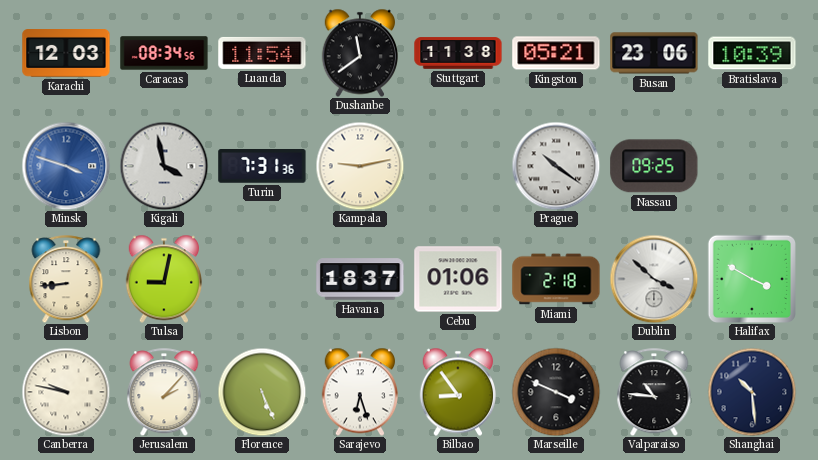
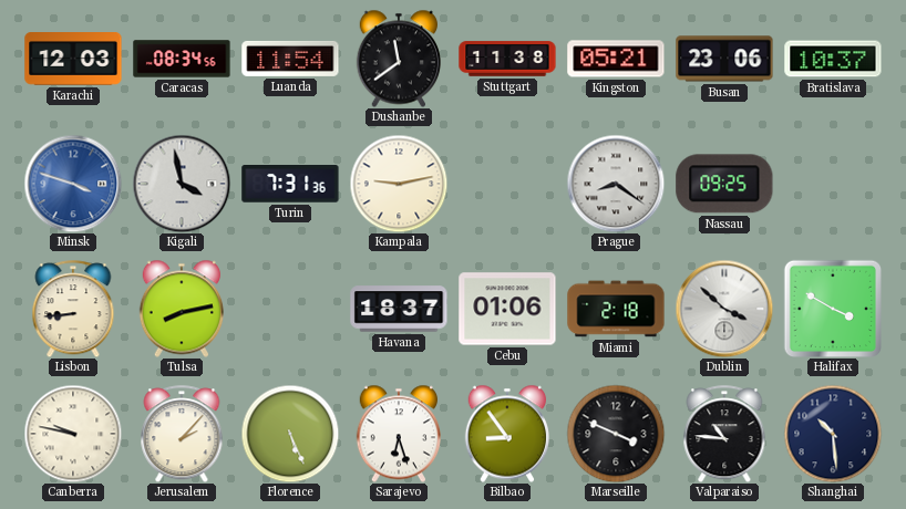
Bratislava: 10:39 -> 10:37
Prague: 10:21 -> 8:21
Tulsa: 9:02 -> 8:13
